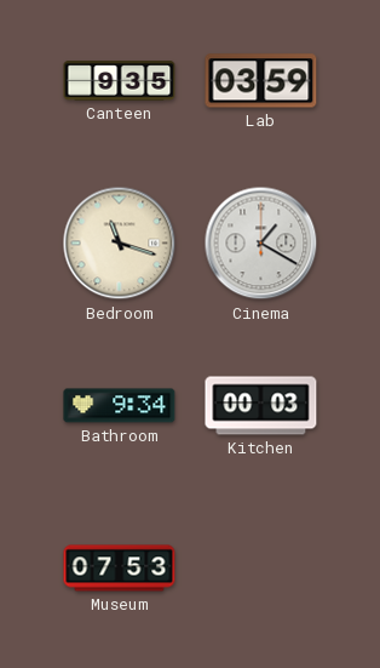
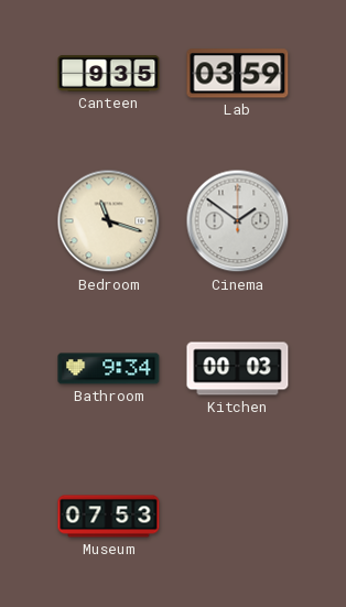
Cinema: 1:20 -> 1:51
